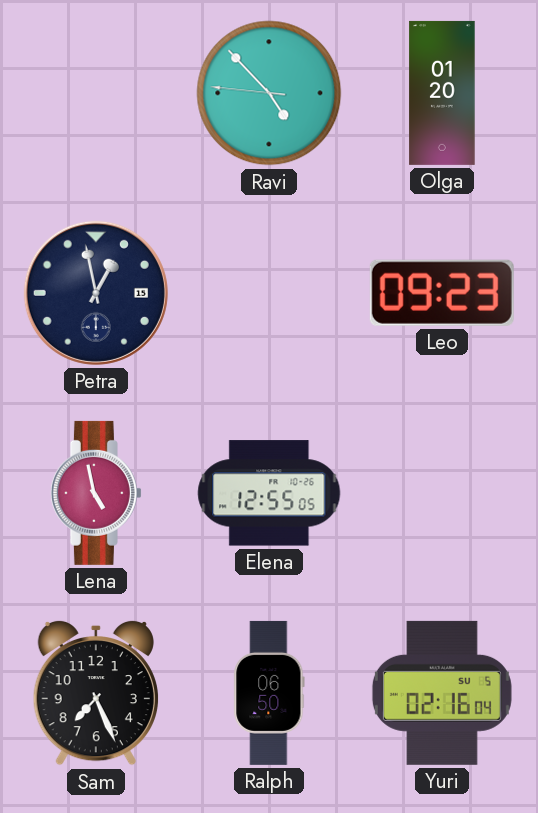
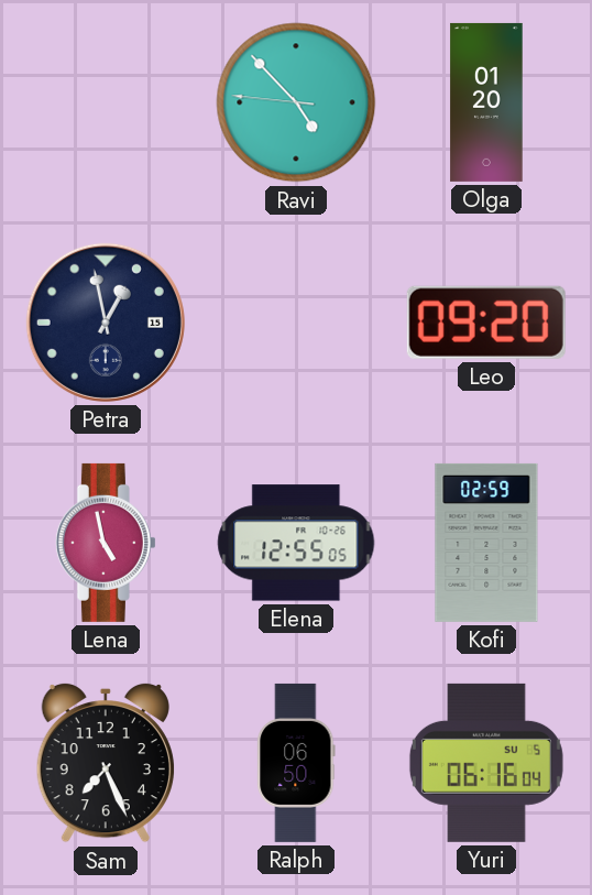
Leo: 09:23 -> 09:20
Kofi: none -> 02:59
Yuri: 02:16 -> 06:16
